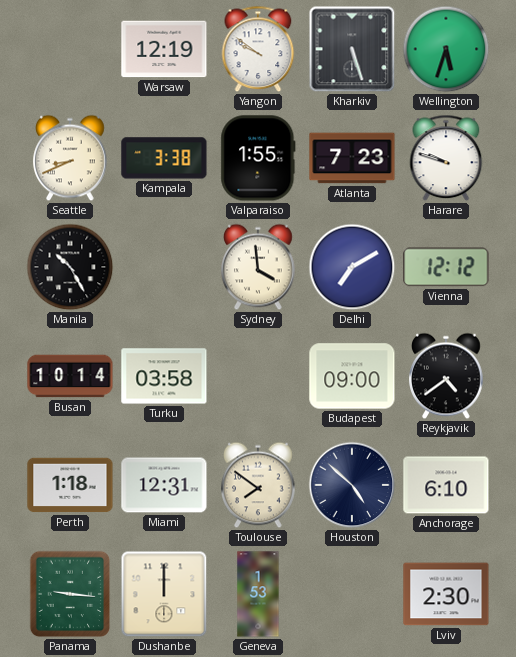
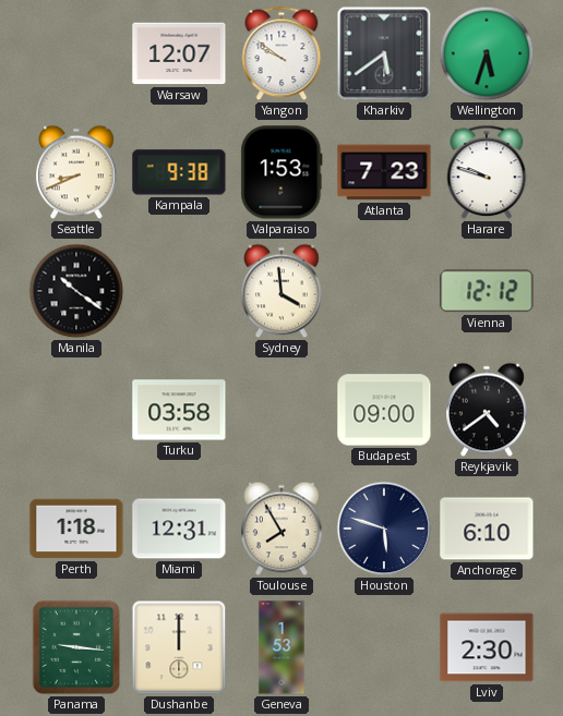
Warsaw: 12:19 -> 12:07
Kharkiv: 5:27 -> 5:39
Kampala: 3:38 -> 9:38
Valparaiso: 1:55 -> 1:53
Manila: 10:25 -> 10:21
Delhi: 7:10 -> none
Busan: 10:14 -> none
Toulouse: 7:51 -> 7:55
Houston: 4:52 -> 5:48
